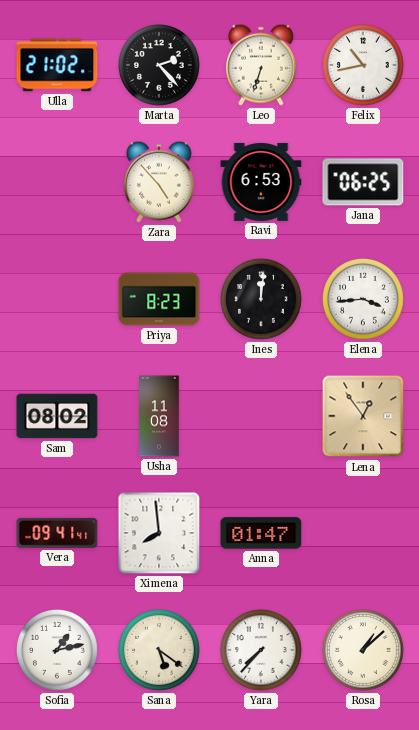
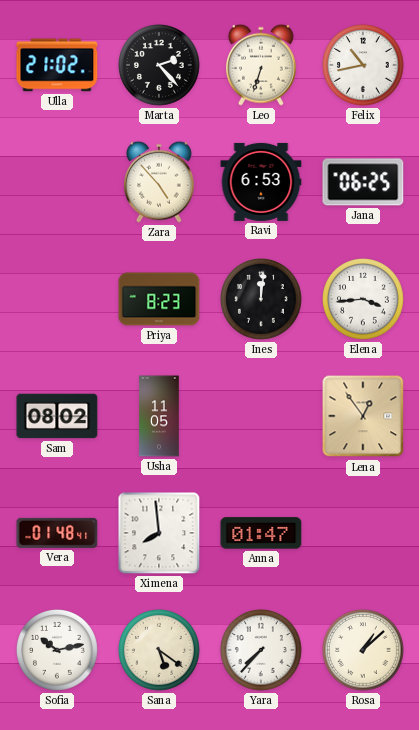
Usha: 11:08 -> 11:05
Vera: 09:41 -> 01:48
Sofia: 1:13 -> 10:13
